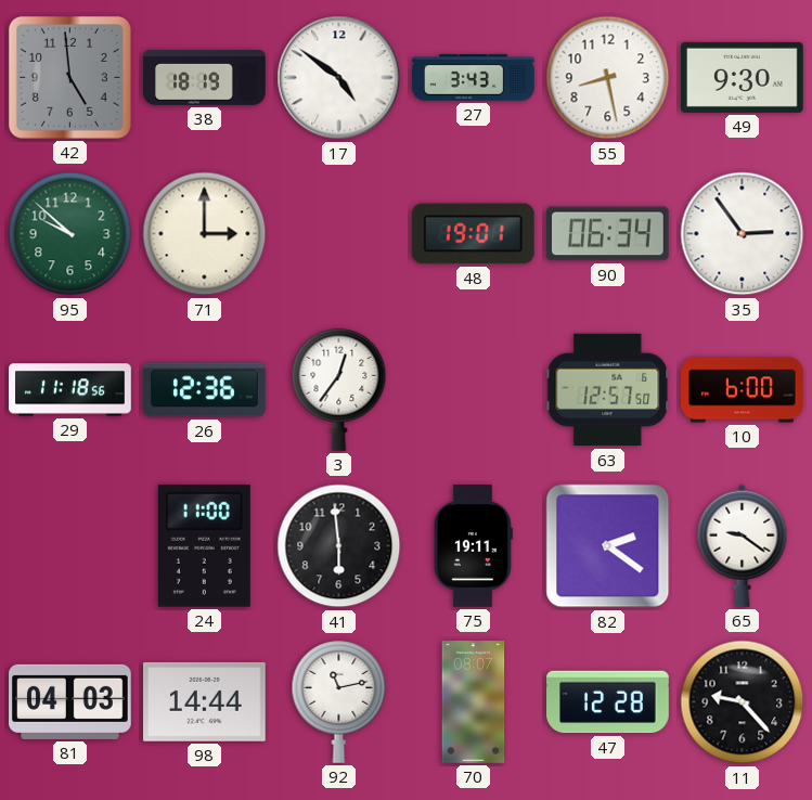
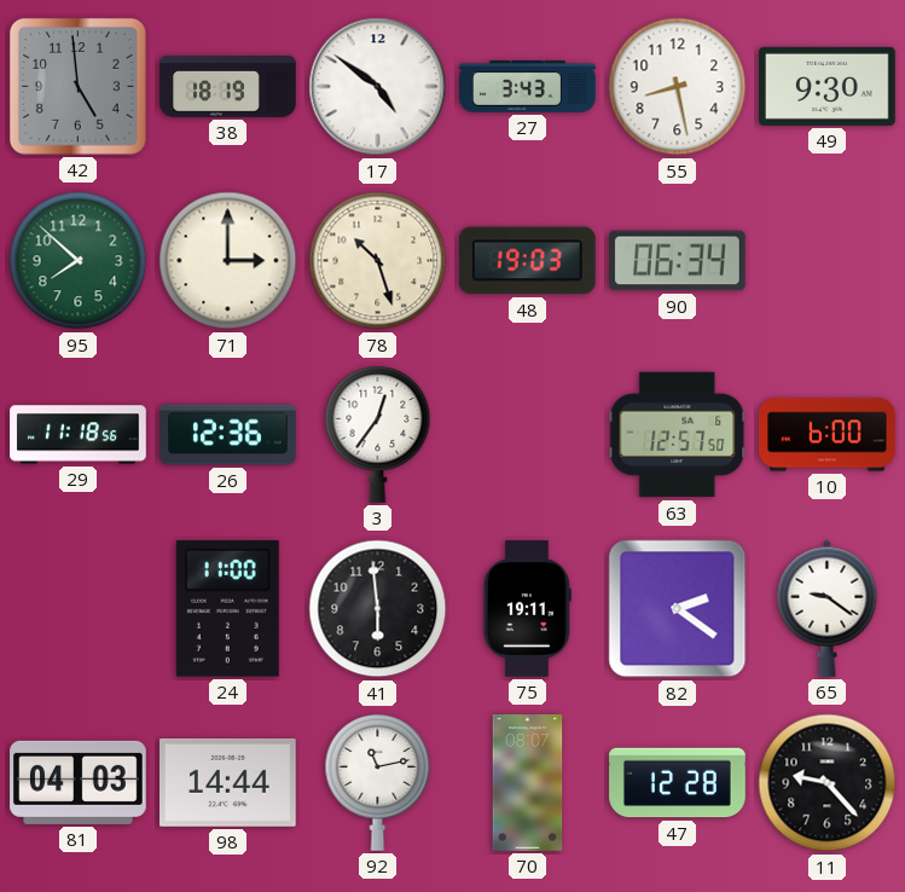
95: 9:52 -> 7:52
78: none -> 10:27
48: 19:01 -> 19:03
35: 2:54 -> none
